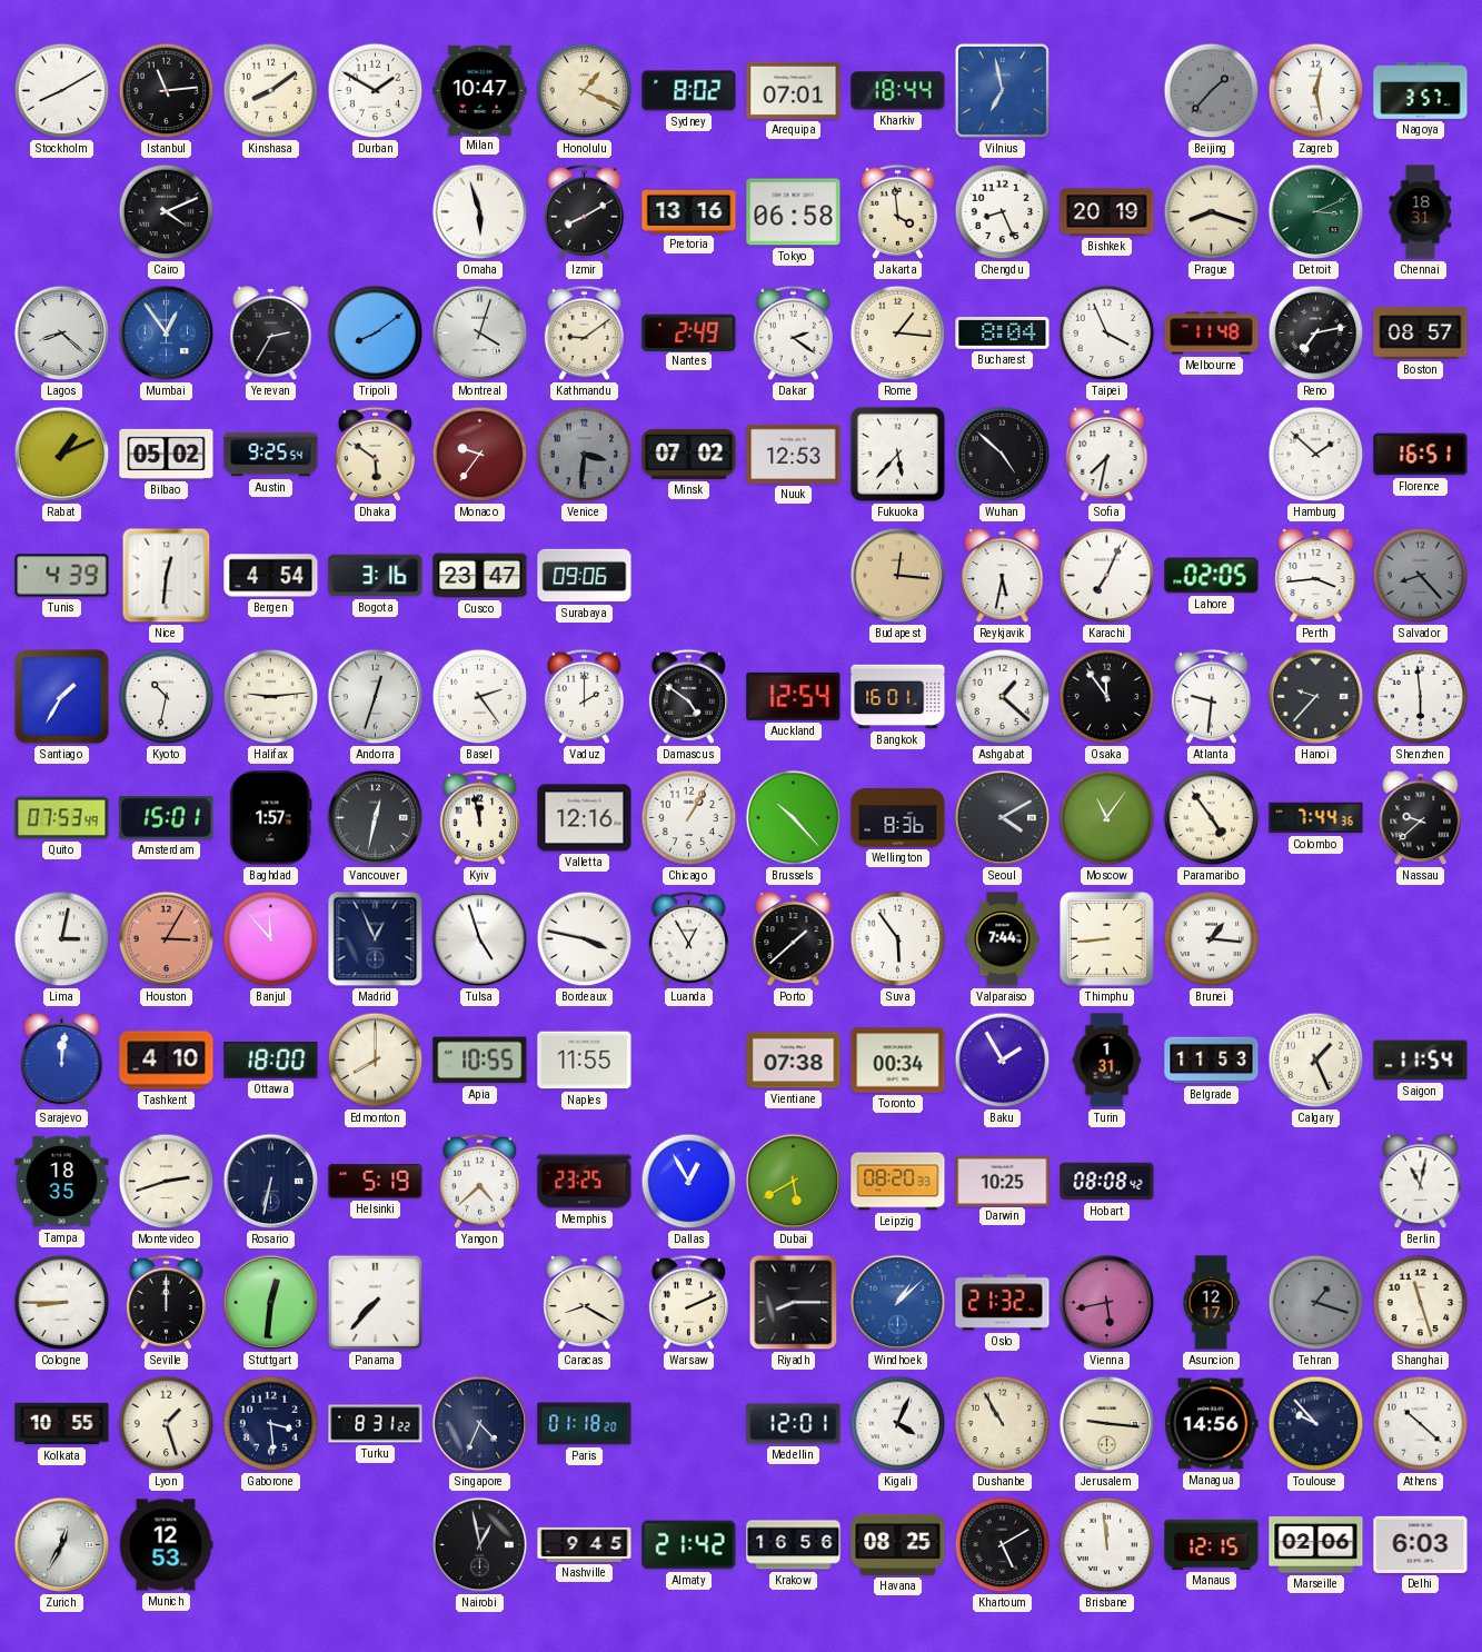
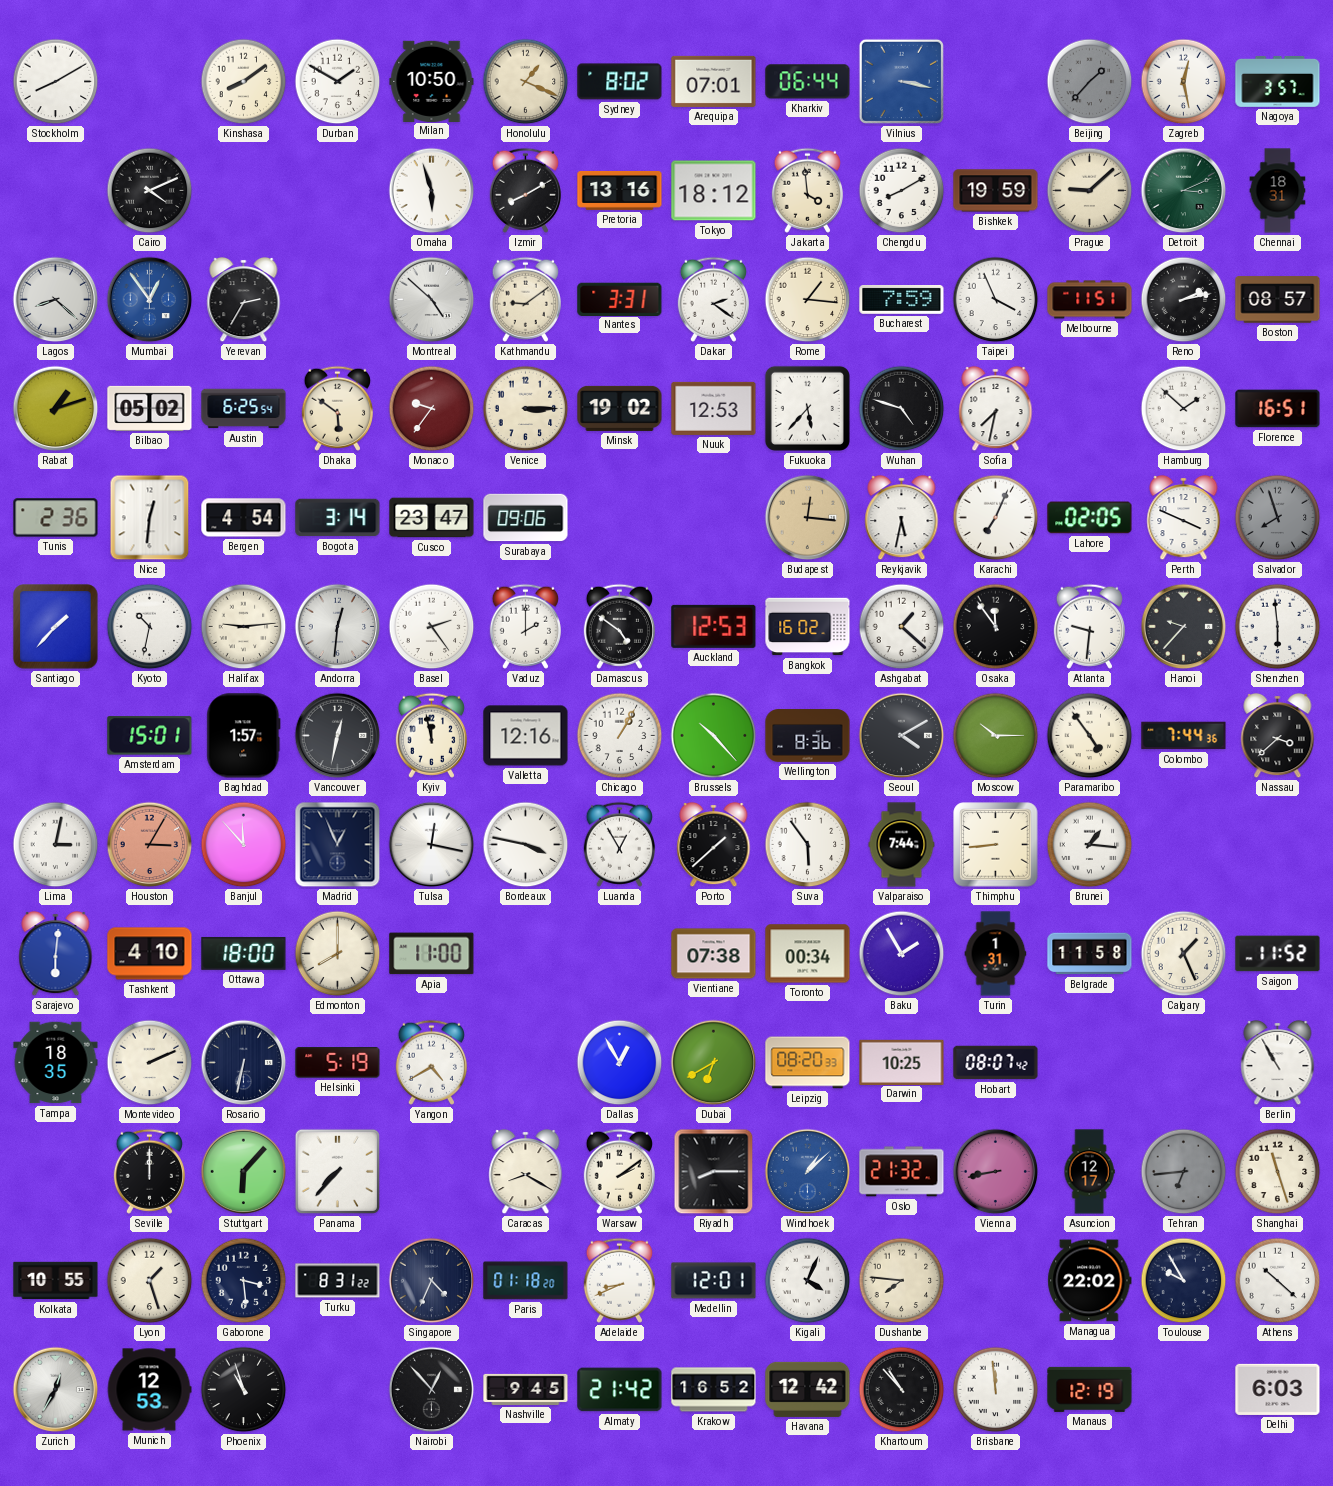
Istanbul: 11:14 -> none
Milan: 10:47 -> 10:50
Kharkiv: 18:44 -> 06:44
Vilnius: 6:58 -> 3:17
Tokyo: 06:58 -> 18:12
Chengdu: 8:26 -> 8:10
Bishkek: 20:19 -> 19:59
Prague: 8:18 -> 9:08
Tripoli: 8:09 -> none
Montreal: 4:03 -> 4:52
Nantes: 2:49 -> 3:31
Bucharest: 8:04 -> 7:59
Melbourne: 11:48 -> 11:51
Reno: 7:13 -> 2:13
Rabat: 1:11 -> 1:12
Austin: 9:25 -> 6:25
Venice: 3:31 -> 3:15
Venice dial: grey -> cream
Minsk: 07:02 -> 19:02
Wuhan: 4:52 -> 4:48
Tunis: 4:39 -> 2:36
Bogota: 3:16 -> 3:14
Perth: 3:44 -> 3:49
Salvador: 8:23 -> 7:57
Santiago: 1:35 -> 1:37
Andorra: 12:33 -> 12:31
Auckland: 12:54 -> 12:53
Bangkok: 16:01 -> 16:02
Quito: 07:53 -> none
Moscow: 11:06 -> 10:15
Nassau: 9:38 -> 3:38
Tulsa: 4:57 -> 12:17
Sarajevo: 12:01 -> 6:01
Apia: 10:55 -> 11:00
Naples: 11:55 -> none
Belgrade: 11:53 -> 11:58
Saigon: 11:54 -> 11:52
Montevideo: 2:42 -> 2:11
Yangon: 4:38 -> 4:40
Memphis: 23:25 -> none
Dubai: 5:40 -> 6:40
Hobart: 08:08 -> 08:07
Berlin: 11:02 -> 10:55
Cologne: 8:45 -> none
Stuttgart: 12:31 -> 6:07
Warsaw: 2:11 -> 2:09
Vienna: 5:43 -> 8:43
Tehran: 1:18 -> 6:44
Adelaide: none -> 8:41
Dushanbe: 10:55 -> 7:46
Jerusalem: 9:16 -> none
Managua: 14:56 -> 22:02
Toulouse: 9:53 -> 9:55
Phoenix: none -> 10:57
Nairobi: 12:58 -> 12:53
Krakow: 16:56 -> 16:52
Havana: 08:25 -> 12:42
Khartoum: 5:10 -> 10:53
Manaus: 12:15 -> 12:19
Marseille: 02:06 -> none
